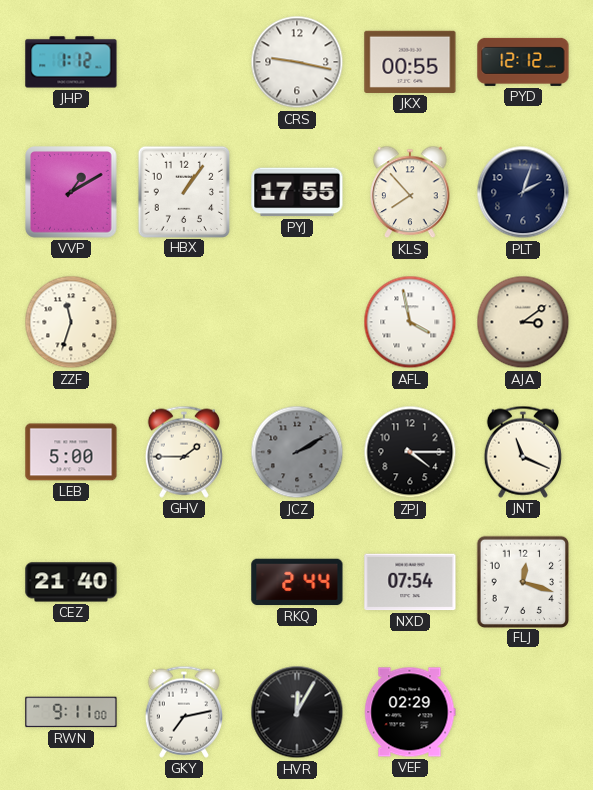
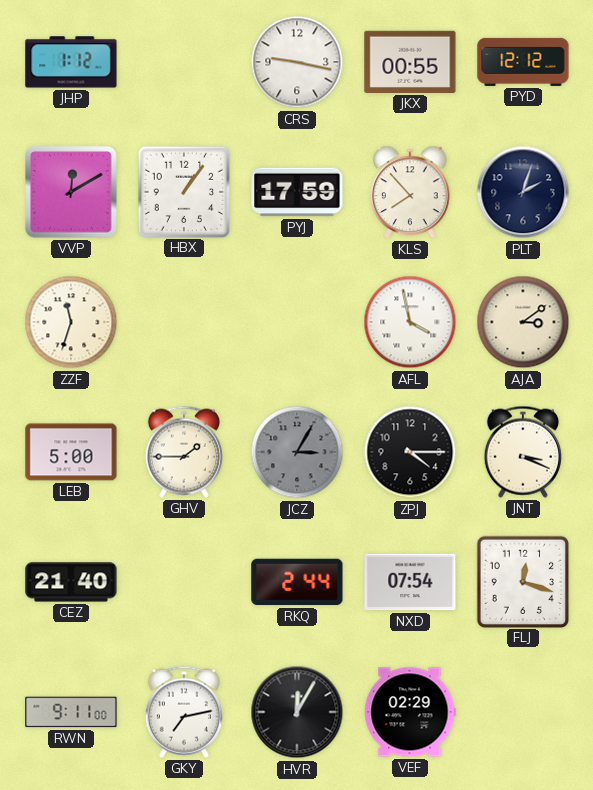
VVP: 1:10 -> 12:10
PYJ: 17:55 -> 17:59
JCZ: 2:10 -> 3:05
JNT: 11:19 -> 3:19
